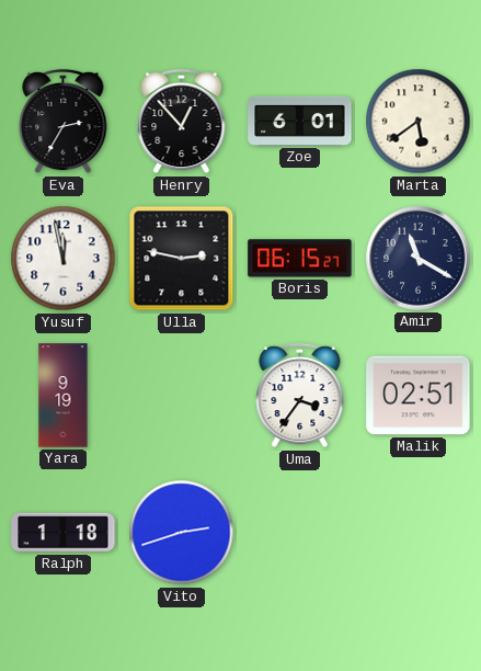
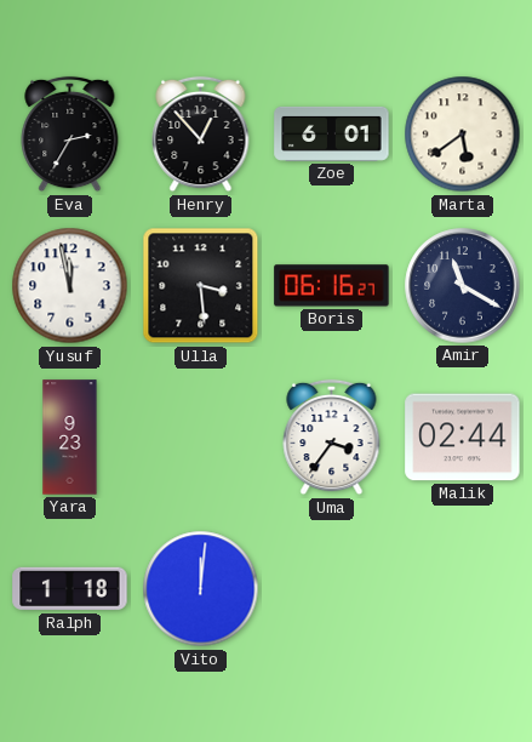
Ulla: 2:47 -> 3:29
Boris: 06:15 -> 06:16
Yara: 9:19 -> 9:23
Malik: 02:51 -> 02:44
Vito: 2:42 -> 12:01
